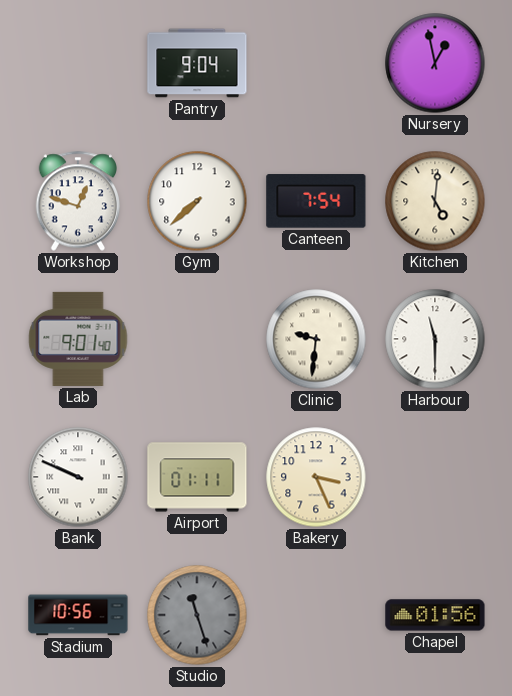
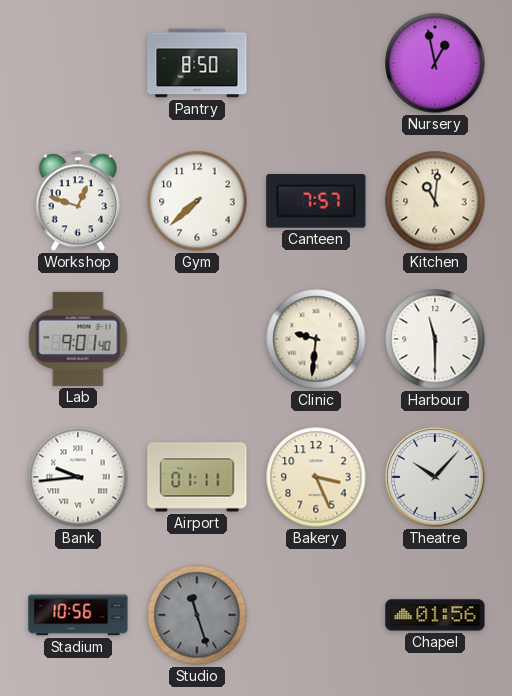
Pantry: 9:04 -> 8:50
Canteen: 7:54 -> 7:57
Kitchen: 5:01 -> 11:01
Bank: 9:49 -> 9:44
Theatre: none -> 10:07
